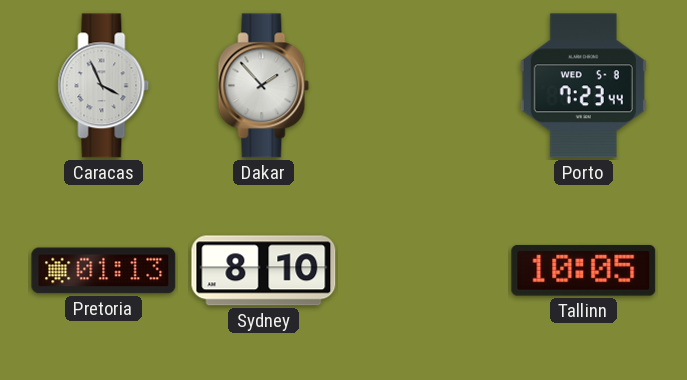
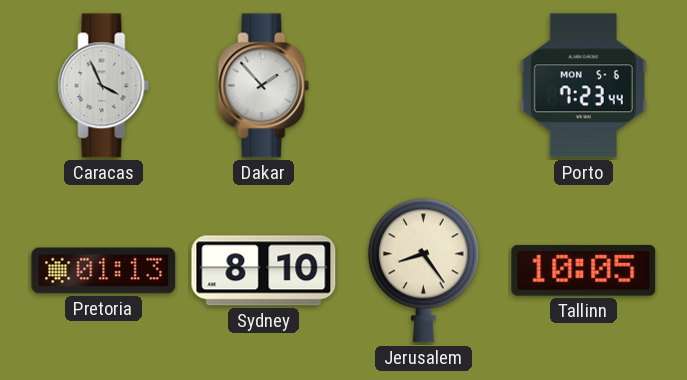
Porto date: WED 5-8 -> MON 5-6
Jerusalem: none -> 8:24
